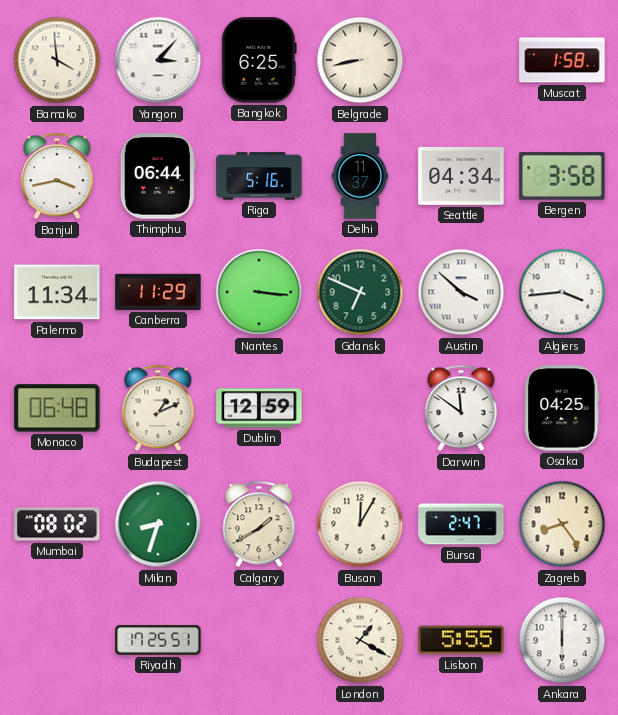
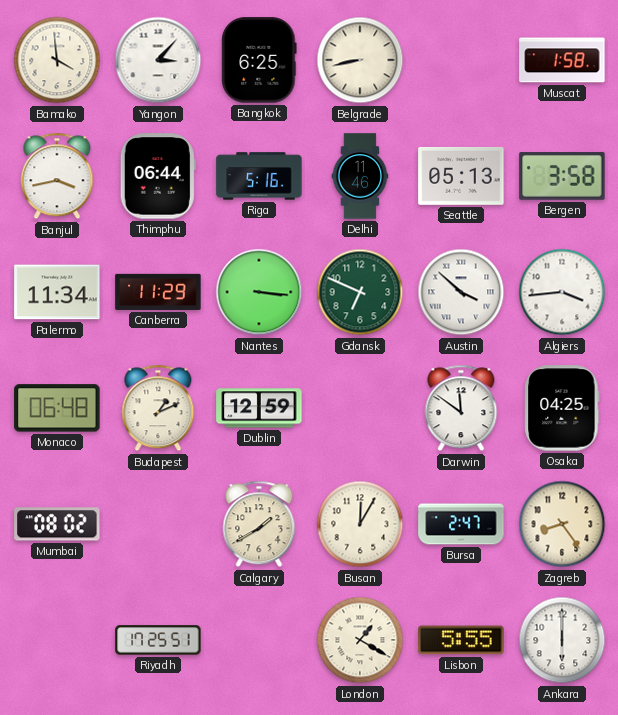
Delhi: 11:37 -> 11:46
Seattle: 04:34 -> 05:13
Milan: 8:33 -> none
